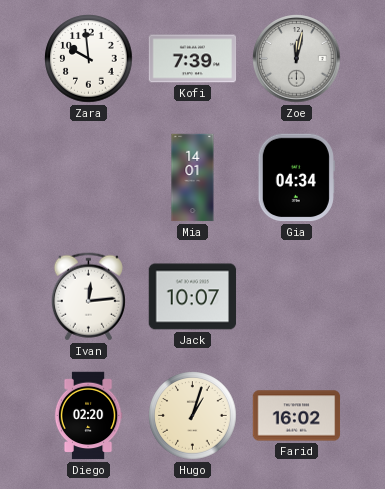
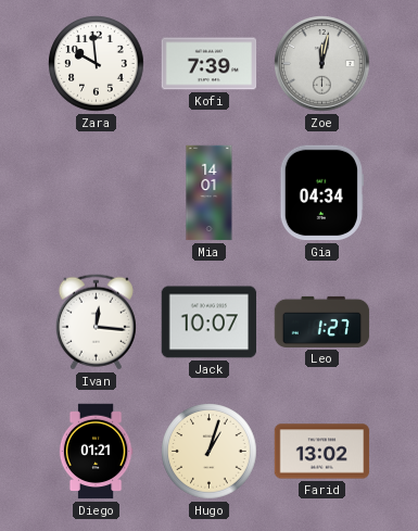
Ivan: 12:14 -> 12:16
Leo: none -> 1:27
Diego: 02:20 -> 01:21
Farid: 16:02 -> 13:02
